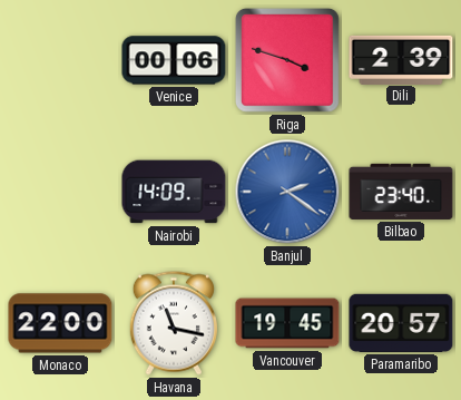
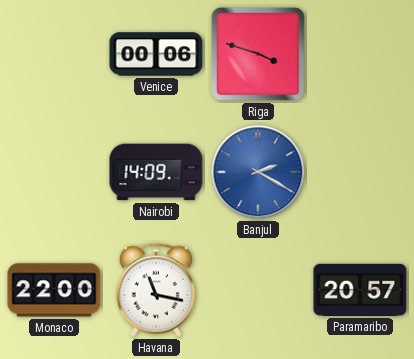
Dili: 2:39 -> none
Banjul: 2:21 -> 2:20
Bilbao: 23:40 -> none
Vancouver: 19:45 -> none
